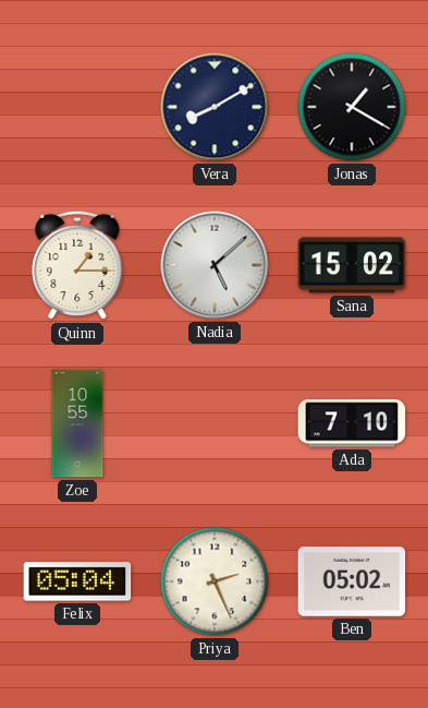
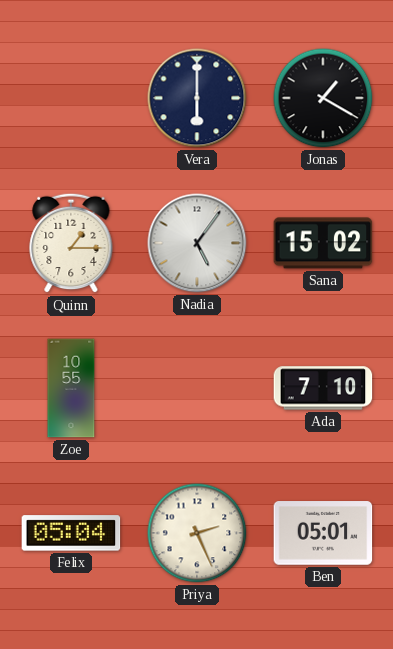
Vera: 8:10 -> 6:00
Nadia: 5:08 -> 5:06
Ben: 05:02 -> 05:01
